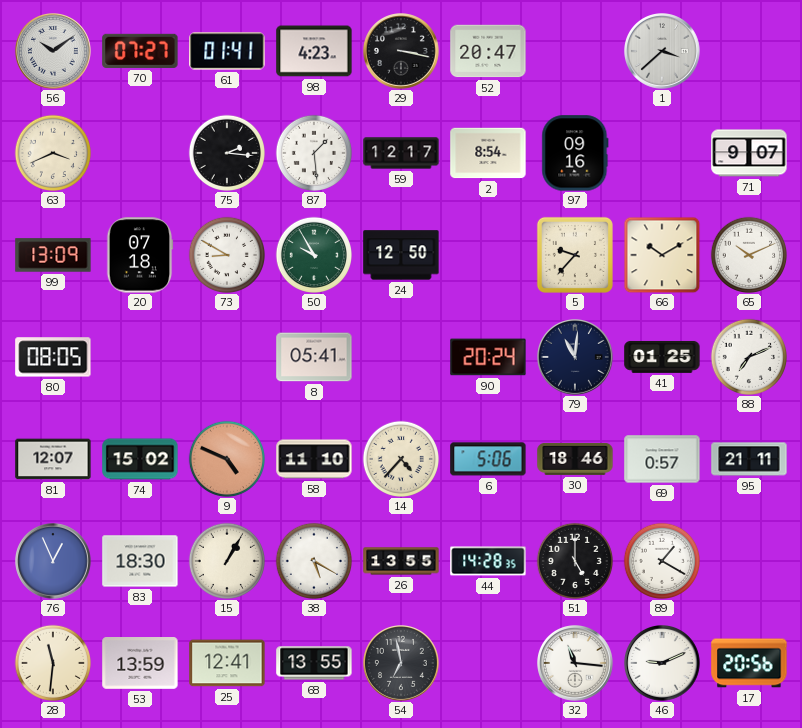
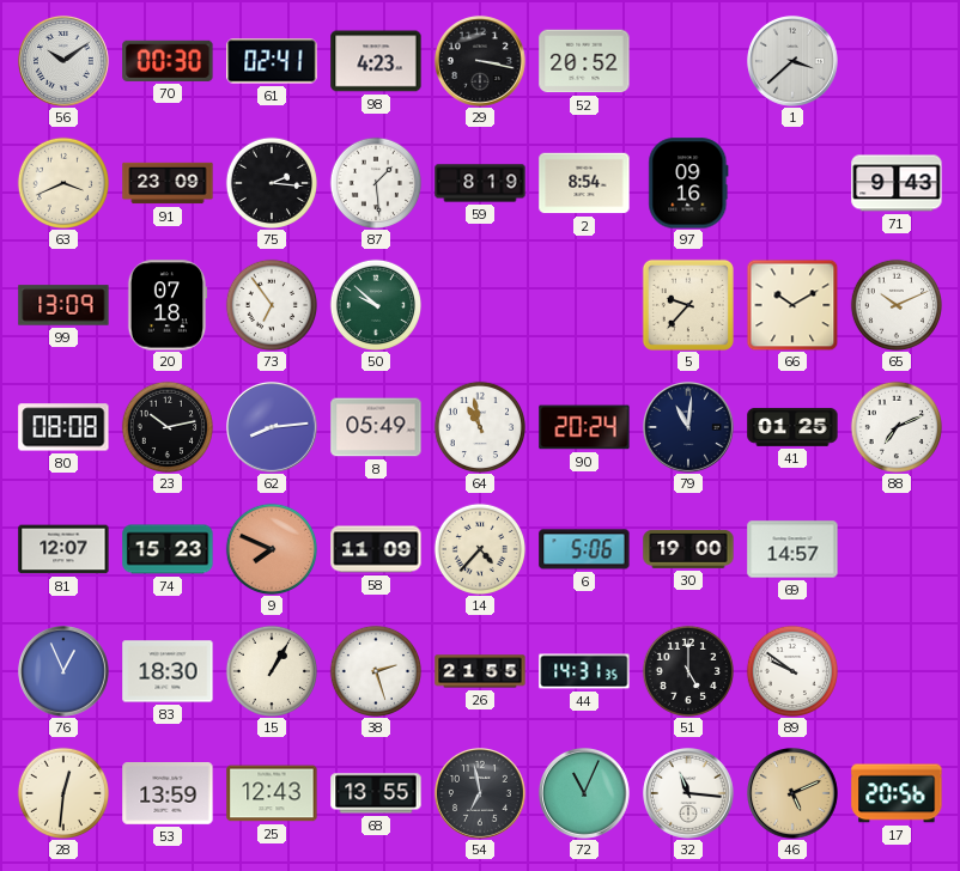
70: 07:27 -> 00:30
61: 01:41 -> 02:41
52: 20:47 -> 20:52
91: none -> 23:09
59: 12:17 -> 8:19
71: 9:07 -> 9:43
73: 8:50 -> 6:54
50: 9:55 -> 9:52
24: 12:50 -> none
80: 08:05 -> 08:08
23: none -> 10:13
62: none -> 8:14
8: 05:41 -> 05:49
64: none -> 10:58
74: 15:02 -> 15:23
9: 4:49 -> 7:49
58: 11:10 -> 11:09
30: 18:46 -> 19:00
69: 0:57 -> 14:57
95: 21:11 -> none
38: 5:20 -> 2:27
26: 13:55 -> 21:55
44: 14:28 -> 14:31
89: 1:20 -> 9:51
28: 11:31 -> 12:31
25: 12:41 -> 12:43
72: none -> 11:04
46: 9:11 -> 5:11
46 dial: white -> champagne
